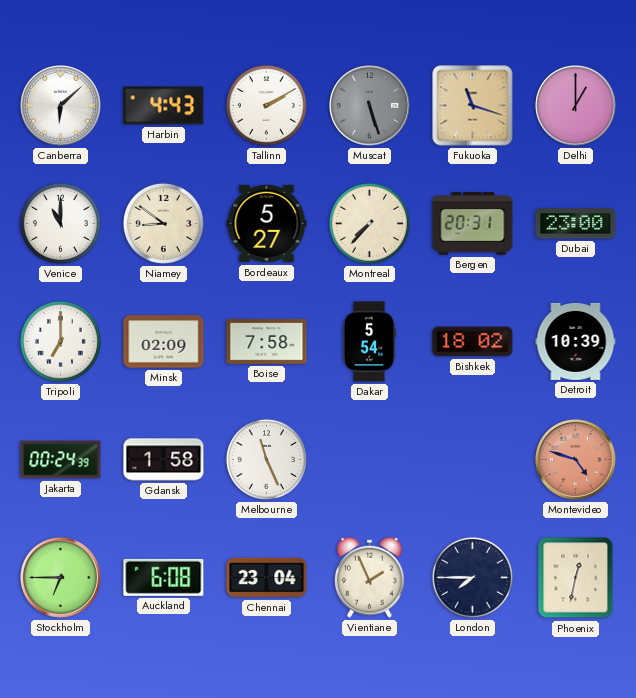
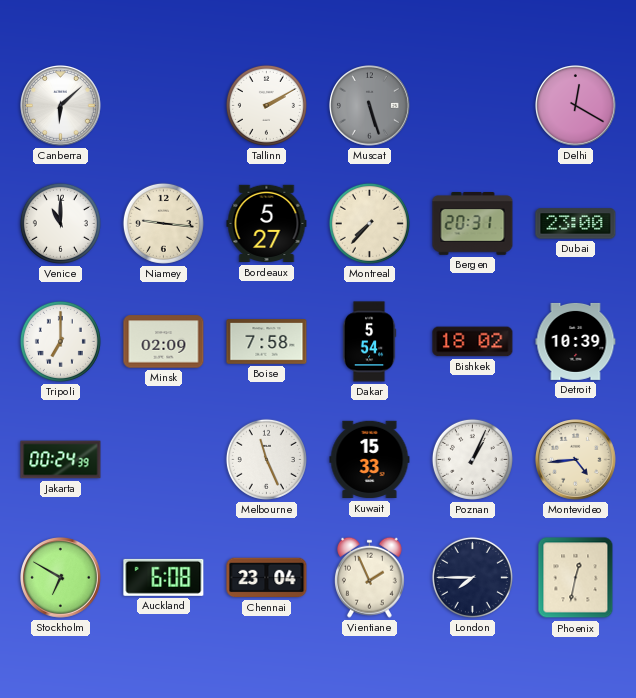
Harbin: 4:43 -> none
Fukuoka: 11:18 -> none
Delhi: 1:00 -> 12:20
Niamey: 8:51 -> 9:16
Gdansk: 1:58 -> none
Kuwait: none -> 15:33
Poznan: none -> 1:04
Montevideo: 4:48 -> 4:44
Montevideo dial: salmon -> cream
Stockholm: 6:45 -> 6:50
